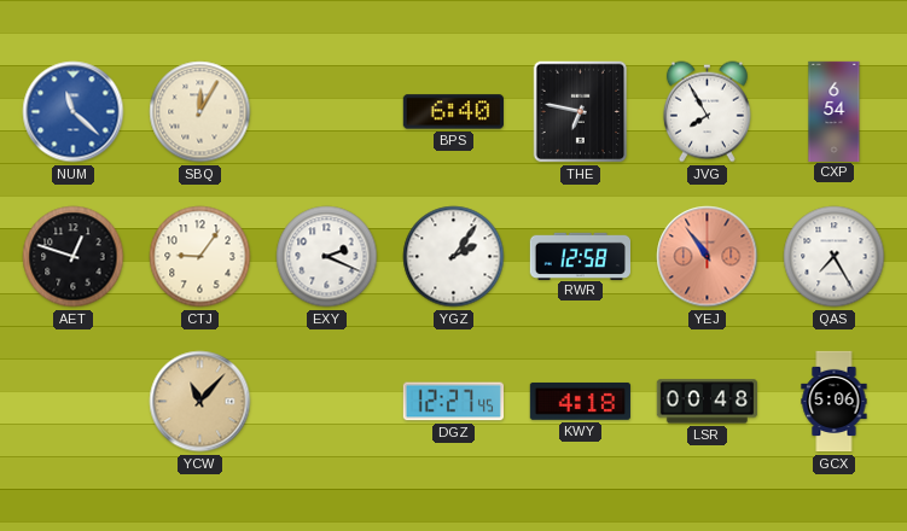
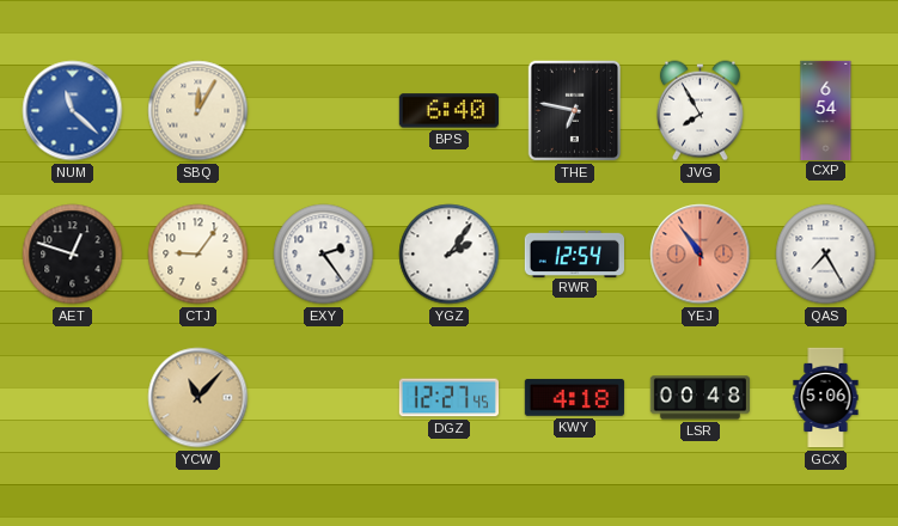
EXY: 2:19 -> 2:24
RWR: 12:58 -> 12:54
